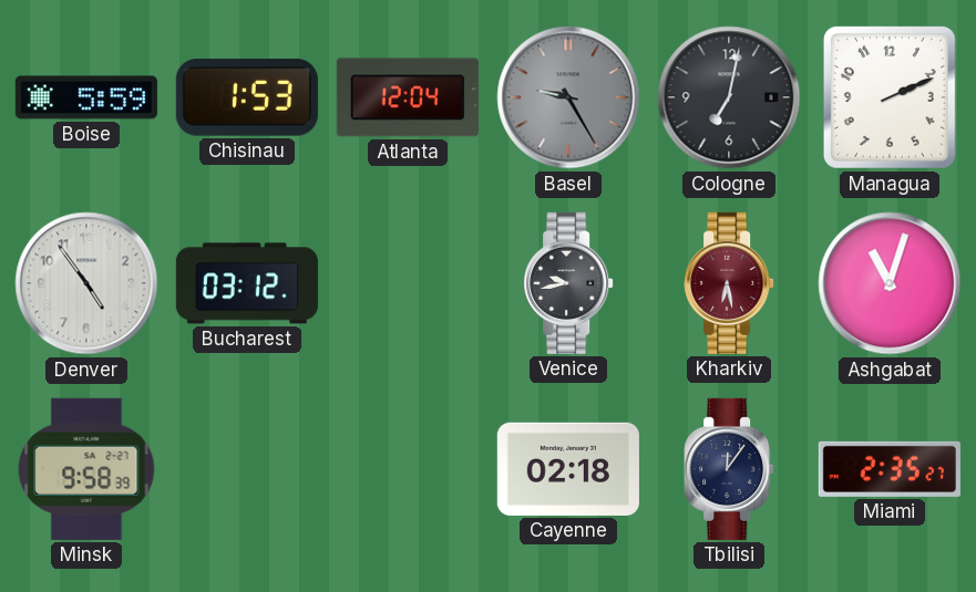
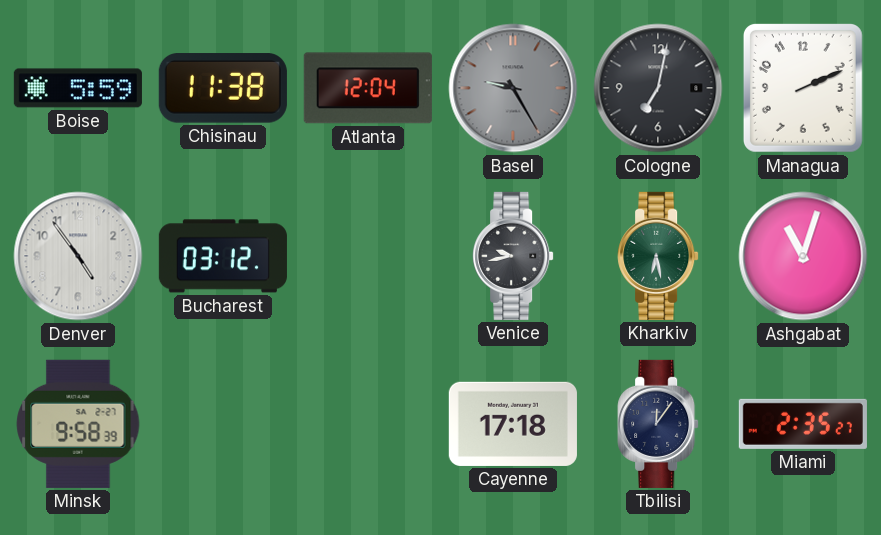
Chisinau: 1:53 -> 11:38
Kharkiv dial: burgundy -> green
Cayenne: 02:18 -> 17:18
